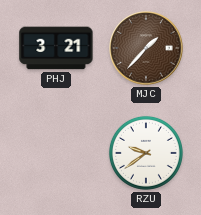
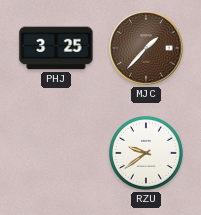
PHJ: 3:21 -> 3:25
